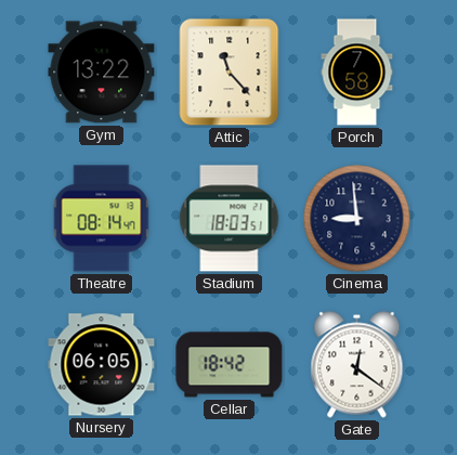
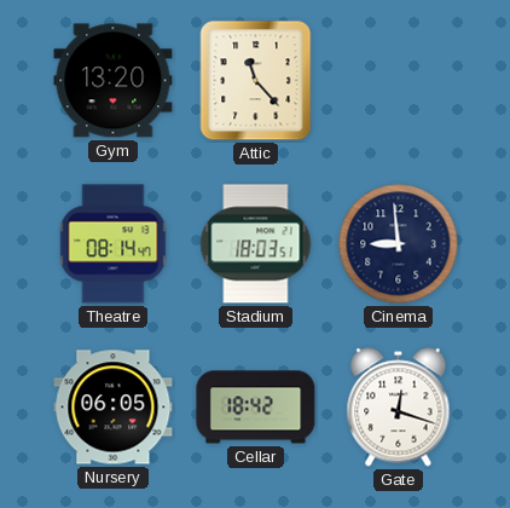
Gym: 13:22 -> 13:20
Porch: 7:58 -> none
Gate: 12:21 -> 12:18
